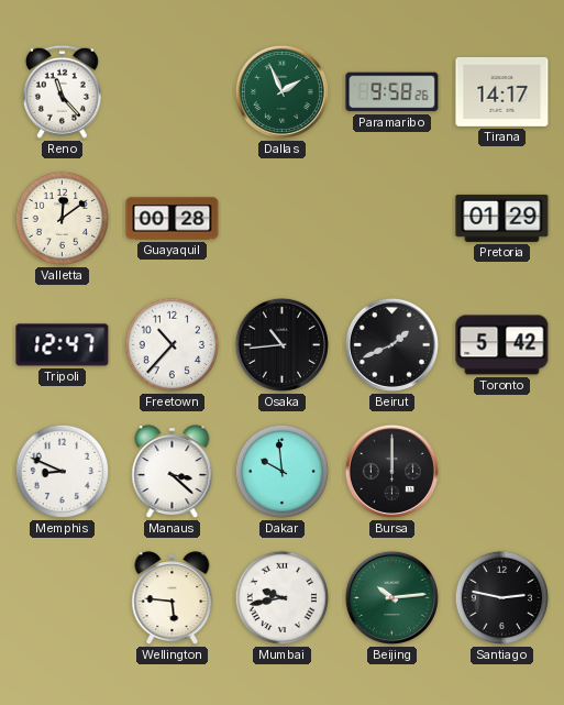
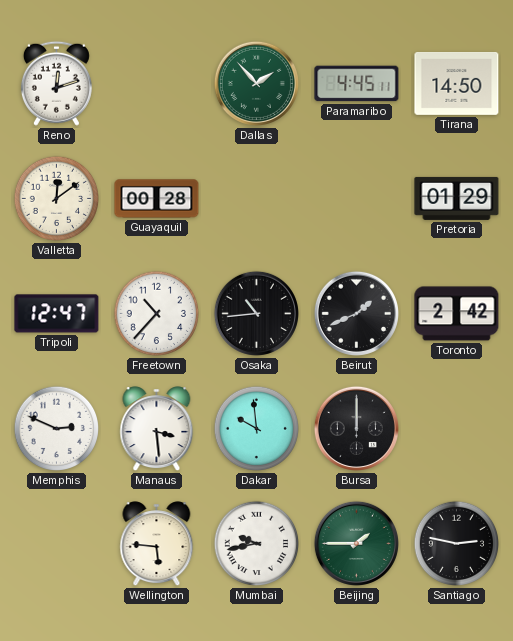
Reno: 11:23 -> 12:12
Dallas: 1:56 -> 1:53
Paramaribo: 9:58 -> 4:45
Tirana: 14:17 -> 14:50
Toronto: 5:42 -> 2:42
Memphis: 8:49 -> 2:49
Manaus: 3:22 -> 3:29
Beijing: 10:14 -> 1:45
